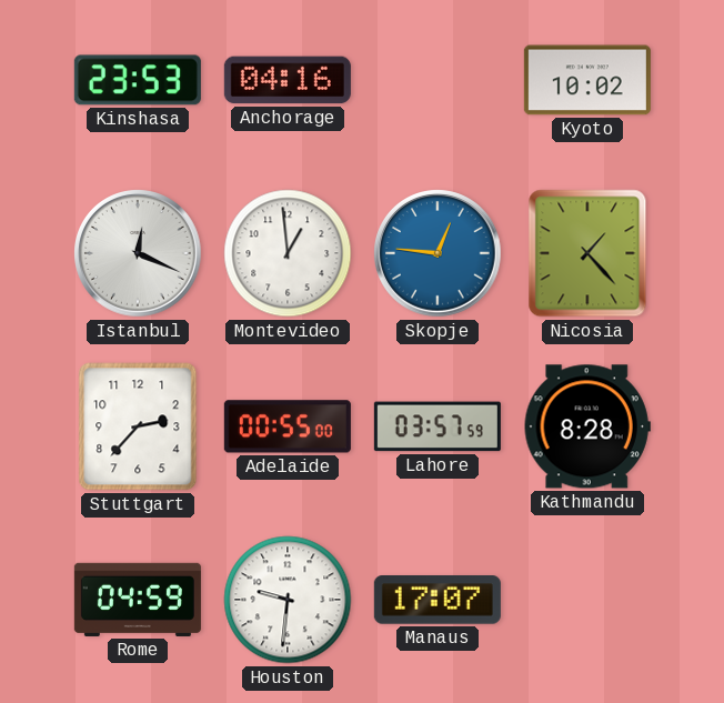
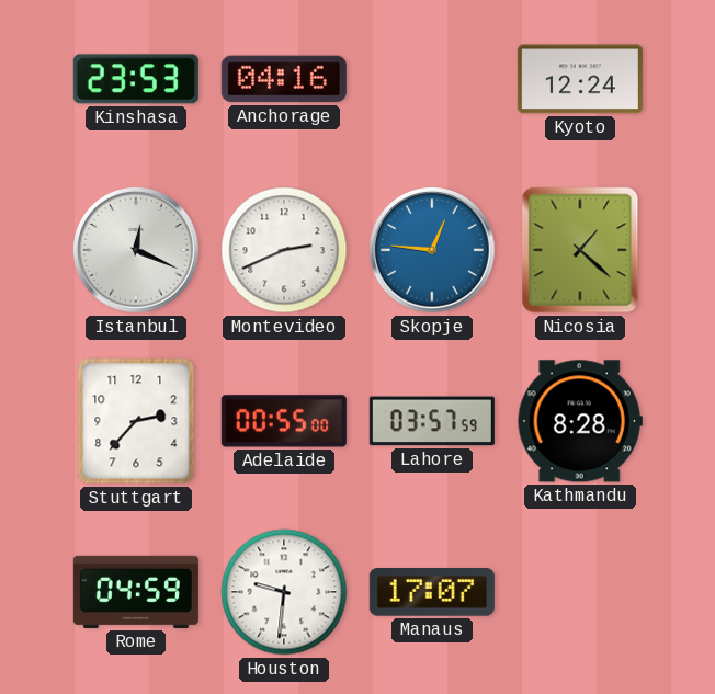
Kyoto: 10:02 -> 12:24
Montevideo: 12:59 -> 2:41
Nicosia: 1:23 -> 1:22
